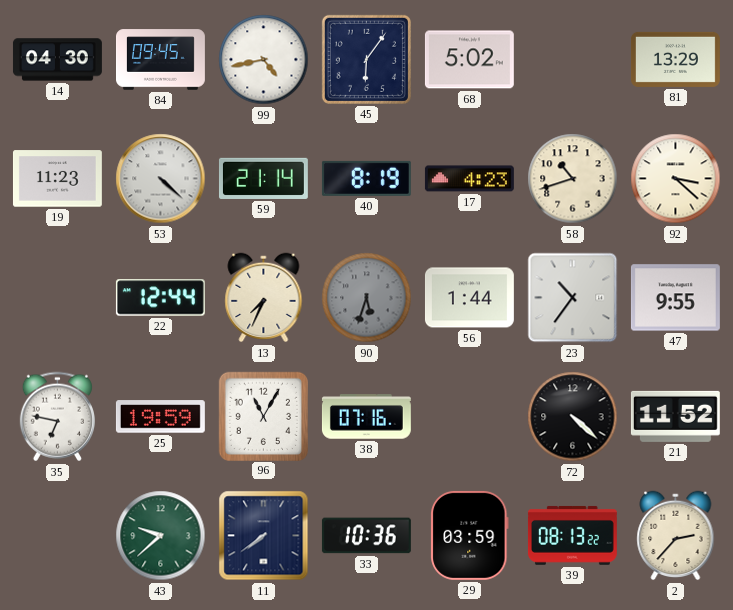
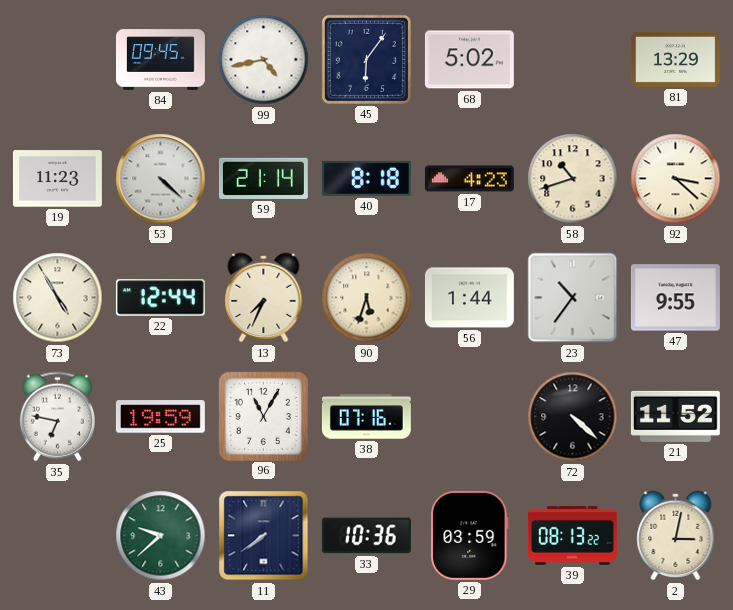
14: 04:30 -> none
40: 8:19 -> 8:18
73: none -> 4:55
90 dial: grey -> cream
2: 2:37 -> 3:02
